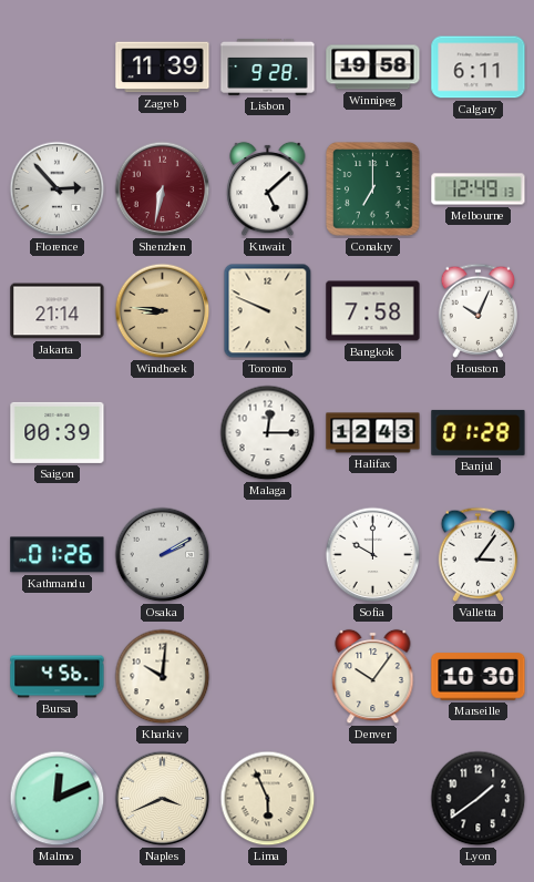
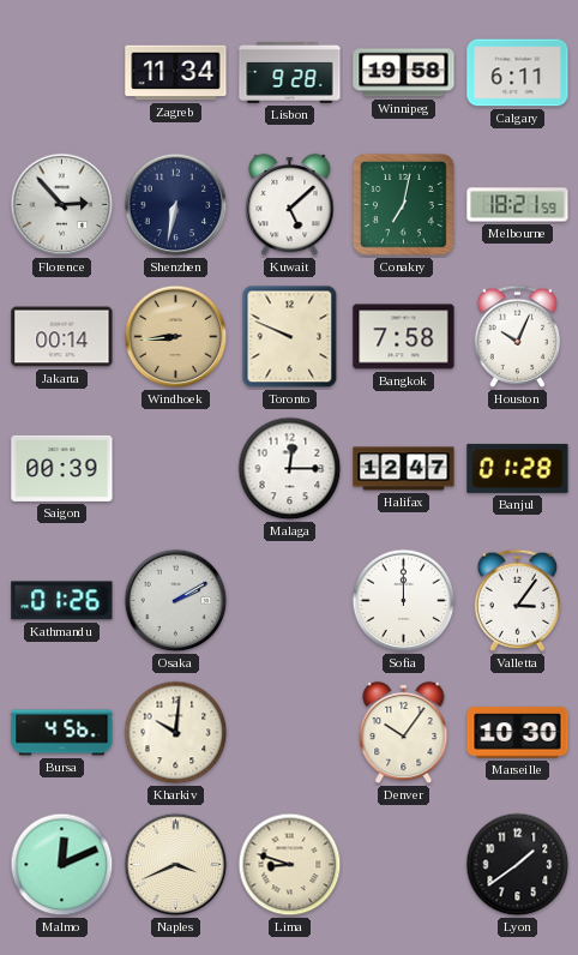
Zagreb: 11:39 -> 11:34
Shenzhen dial: burgundy -> navy
Conakry: 7:00 -> 7:02
Melbourne: 12:49 -> 18:21
Jakarta: 21:14 -> 00:14
Windhoek: 8:46 -> 8:44
Halifax: 12:43 -> 12:47
Sofia: 10:00 -> 12:00
Lima: 5:56 -> 8:48
